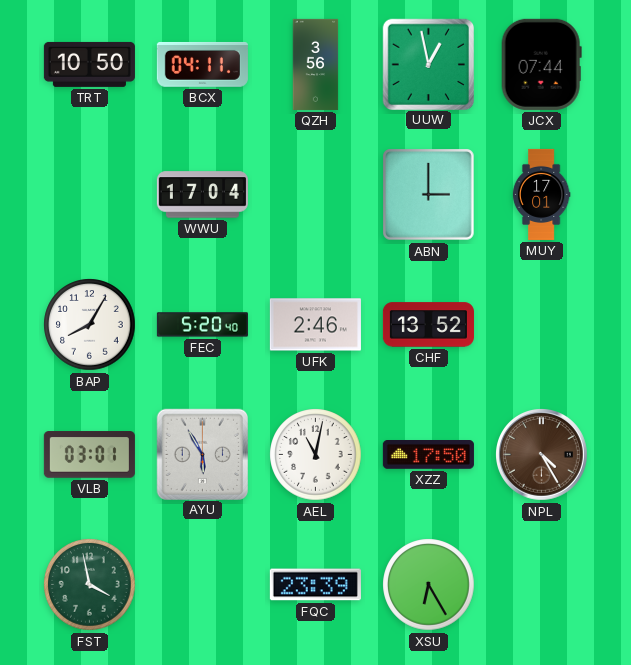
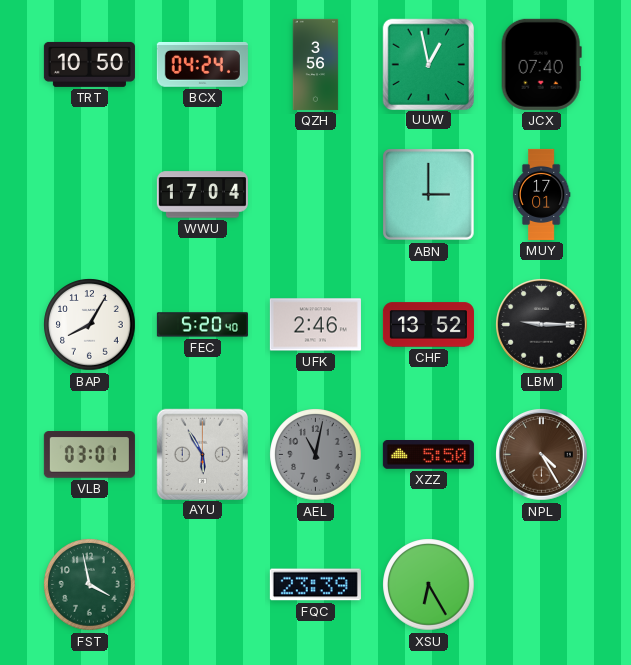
BCX: 04:11 -> 04:24
JCX: 07:44 -> 07:40
LBM: none -> 9:15
AEL dial: white -> grey
XZZ: 17:50 -> 5:50
